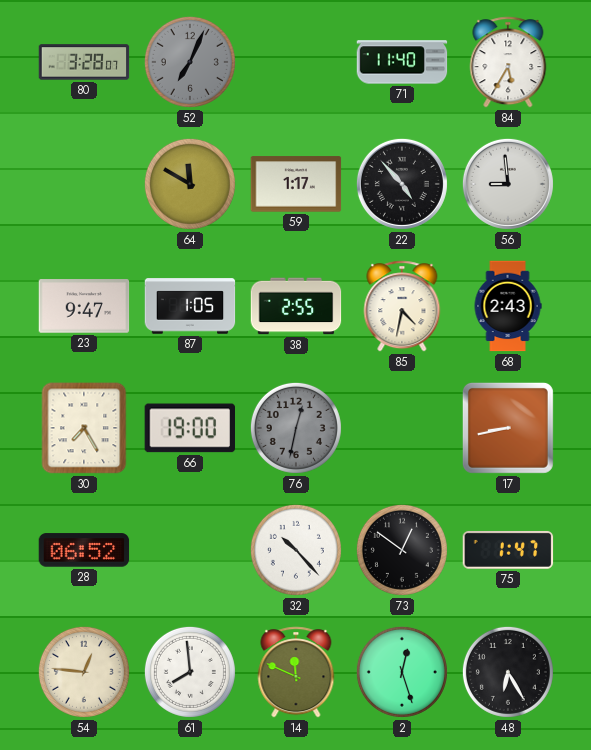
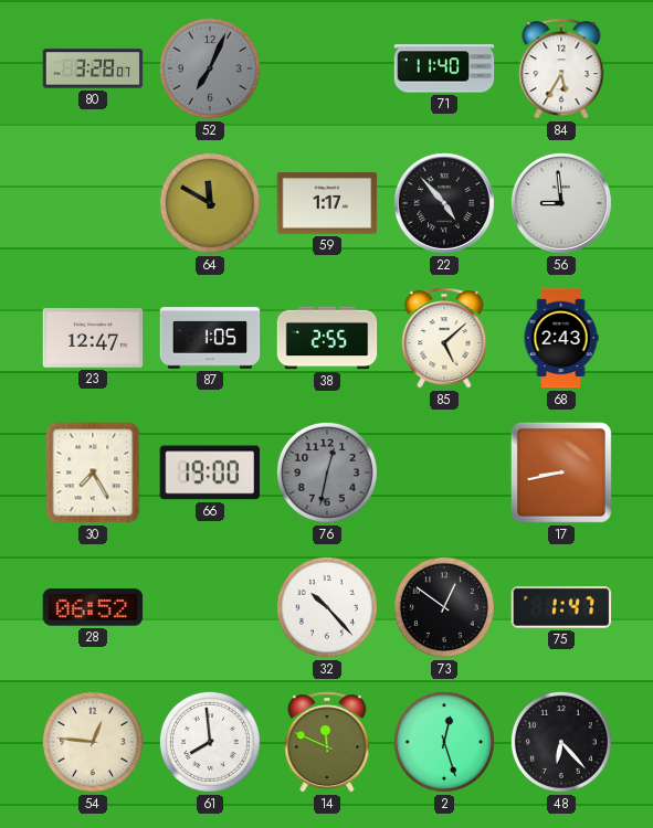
23: 9:47 -> 12:47
85: 4:32 -> 5:08
48: 6:25 -> 6:23
